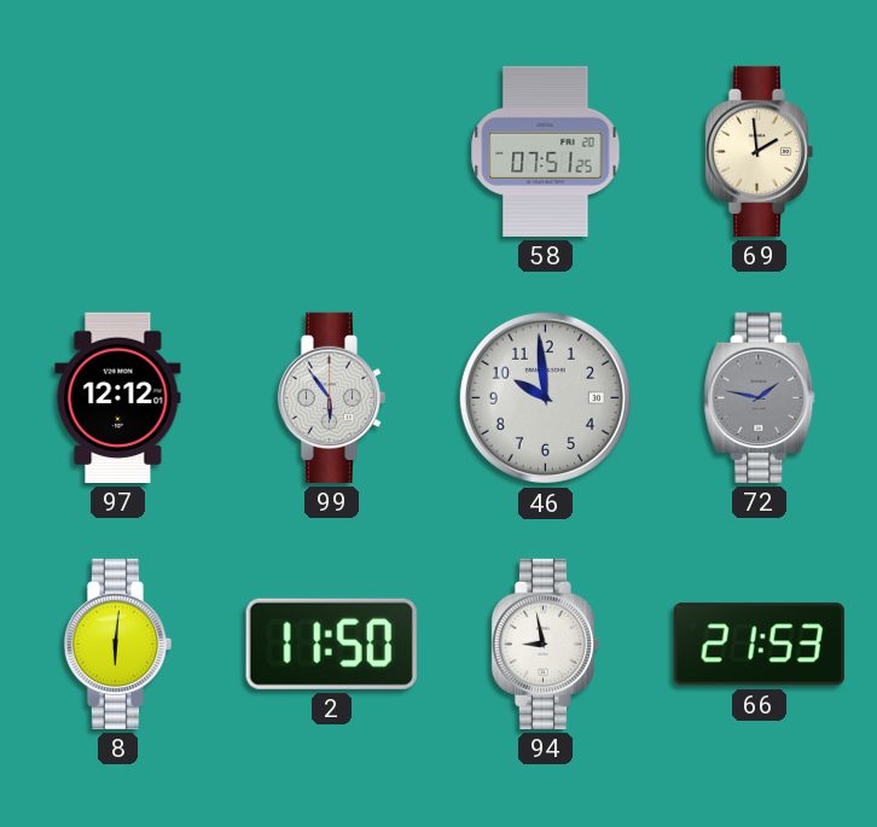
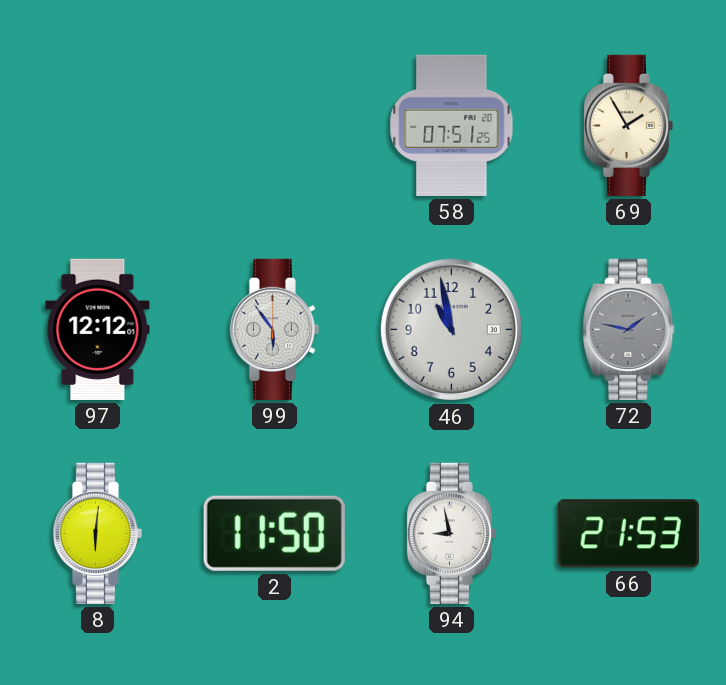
69: 1:59 -> 1:55
46: 9:59 -> 10:58
